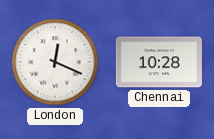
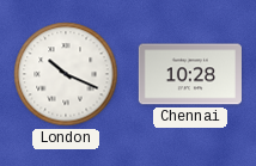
London: 12:19 -> 10:19
